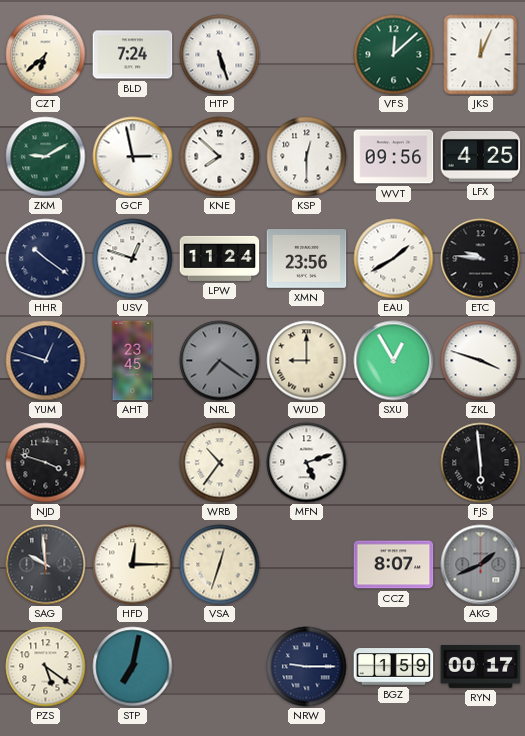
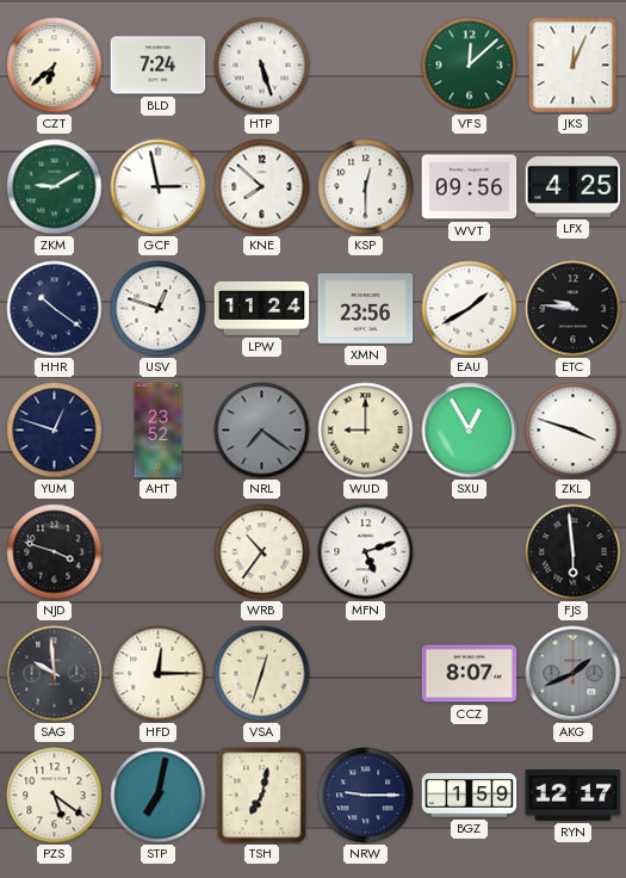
AHT: 23:45 -> 23:52
TSH: none -> 7:02
RYN: 00:17 -> 12:17
